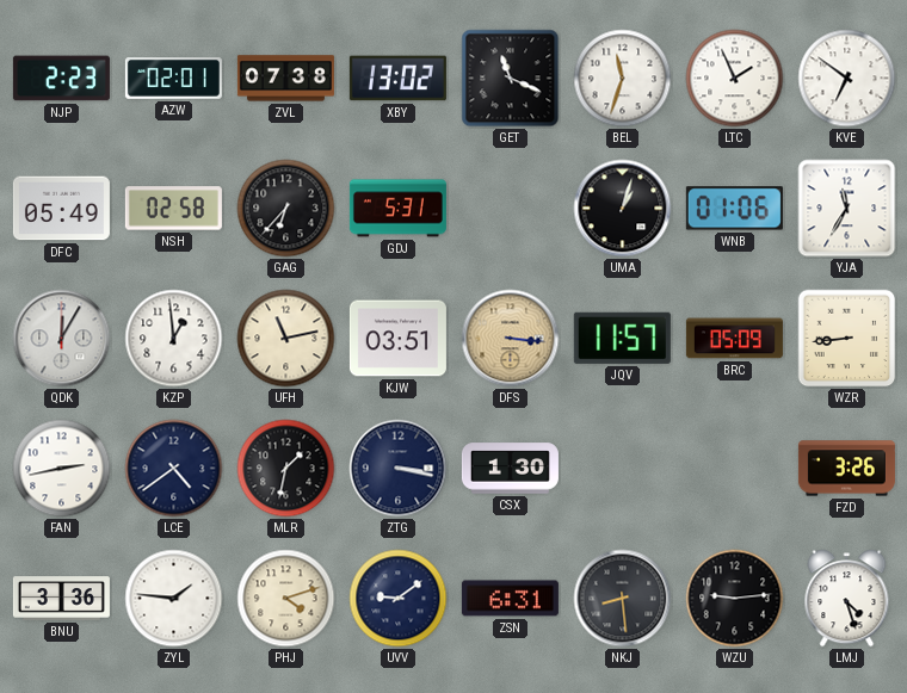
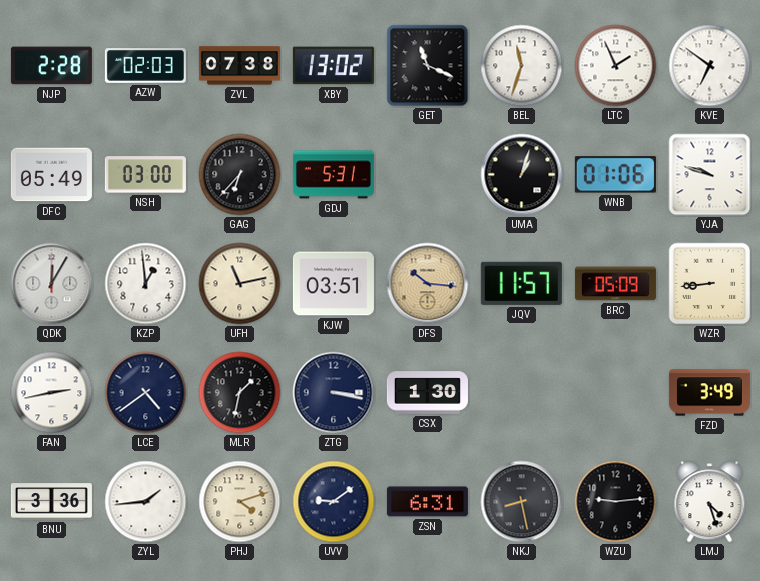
NJP: 2:23 -> 2:28
AZW: 02:01 -> 02:03
NSH: 02:58 -> 03:00
YJA: 11:35 -> 9:48
DFS: 3:16 -> 10:16
FZD: 3:26 -> 3:49
ZYL: 1:46 -> 1:44
NKJ: 8:29 -> 8:28
